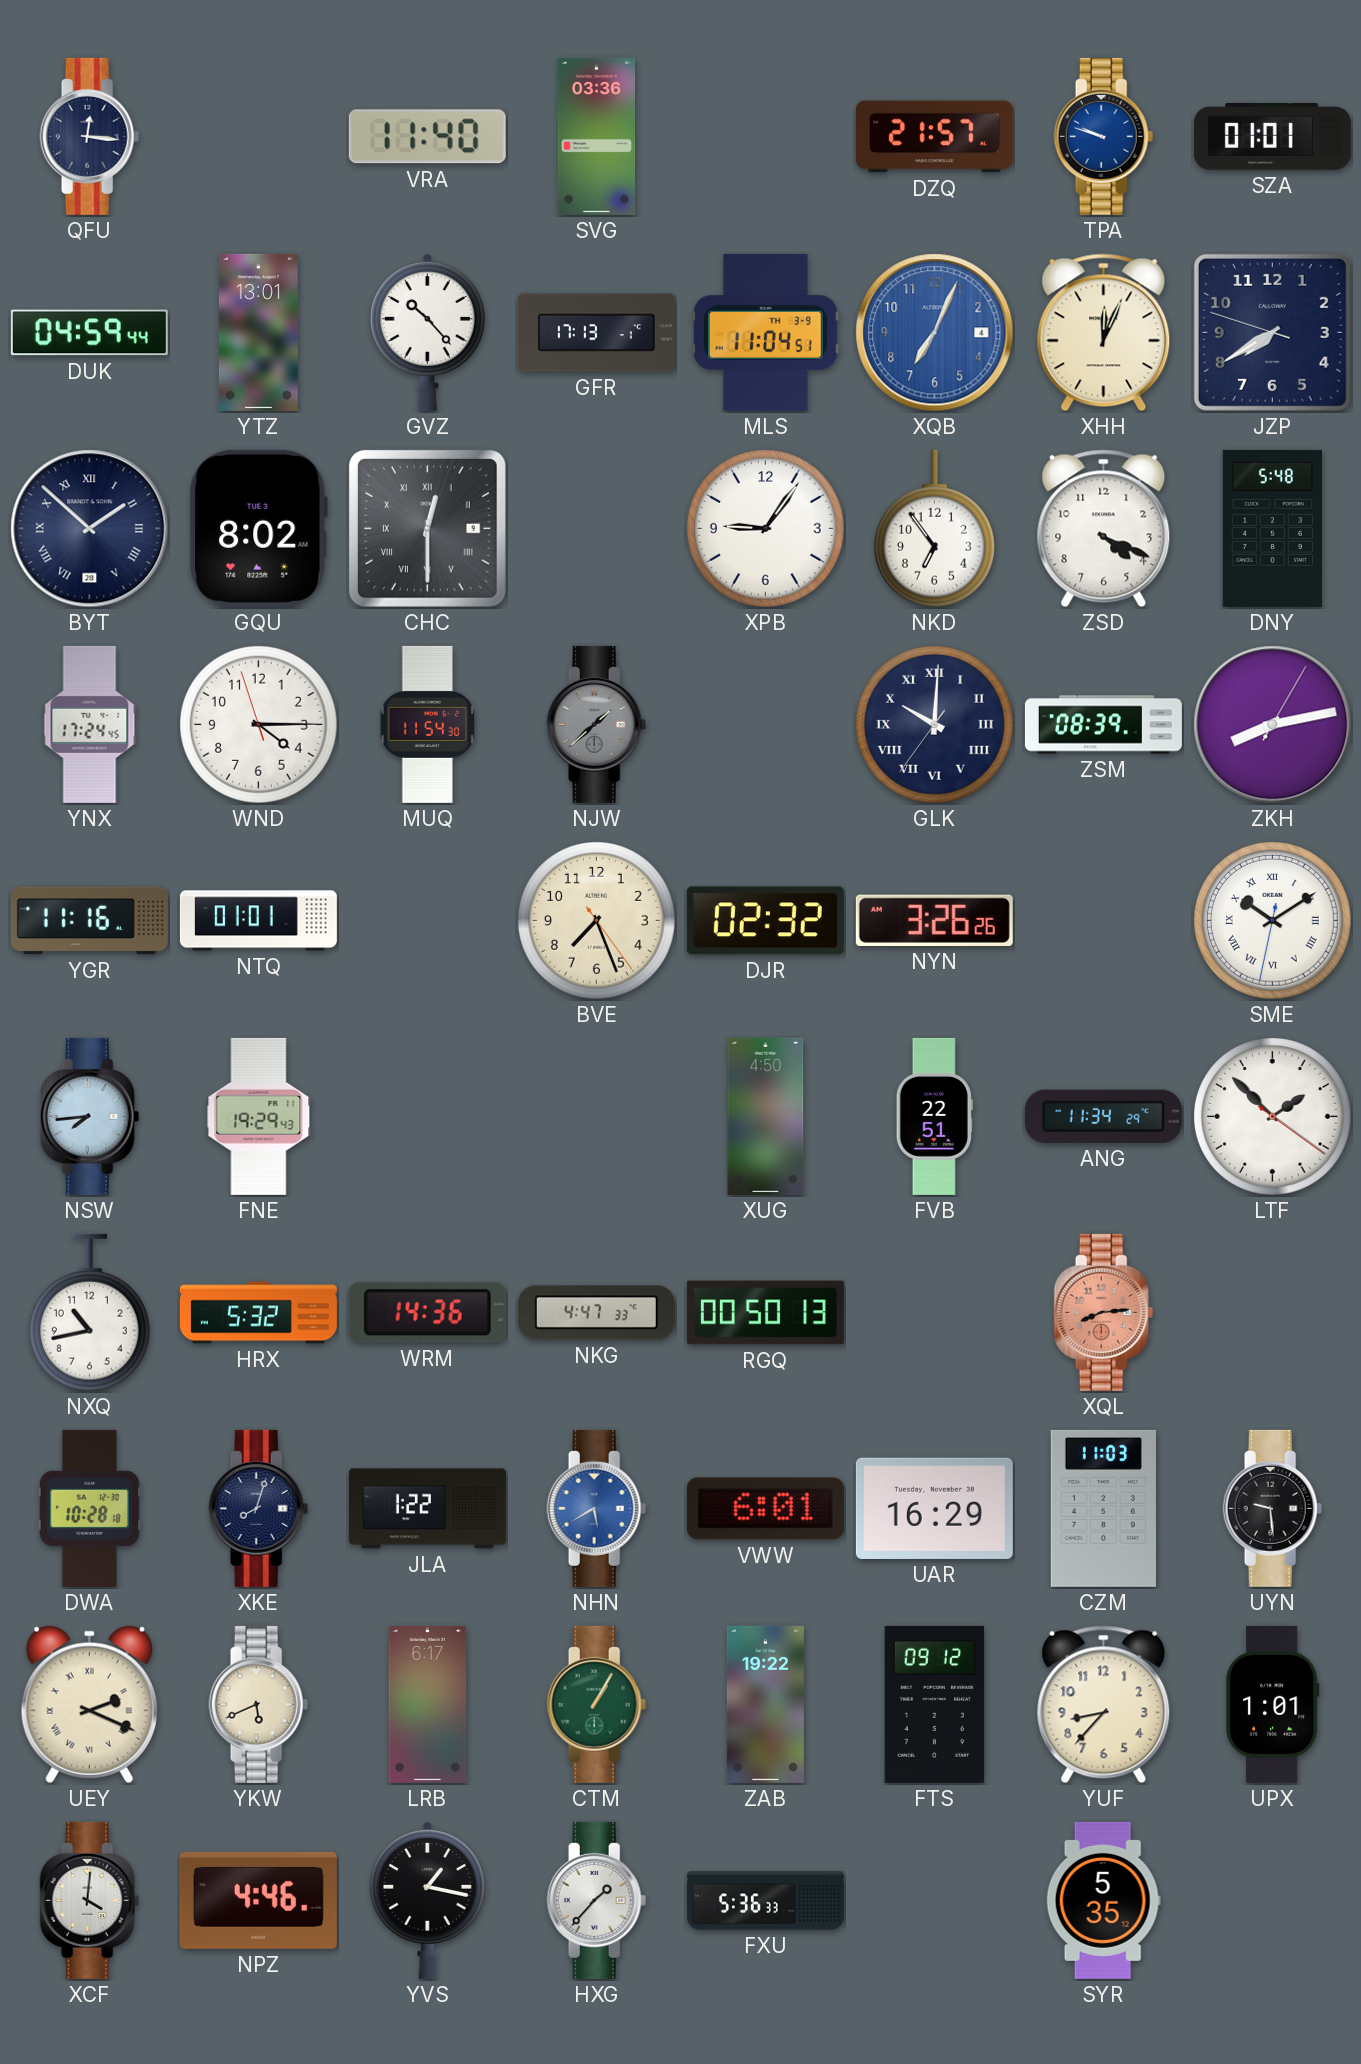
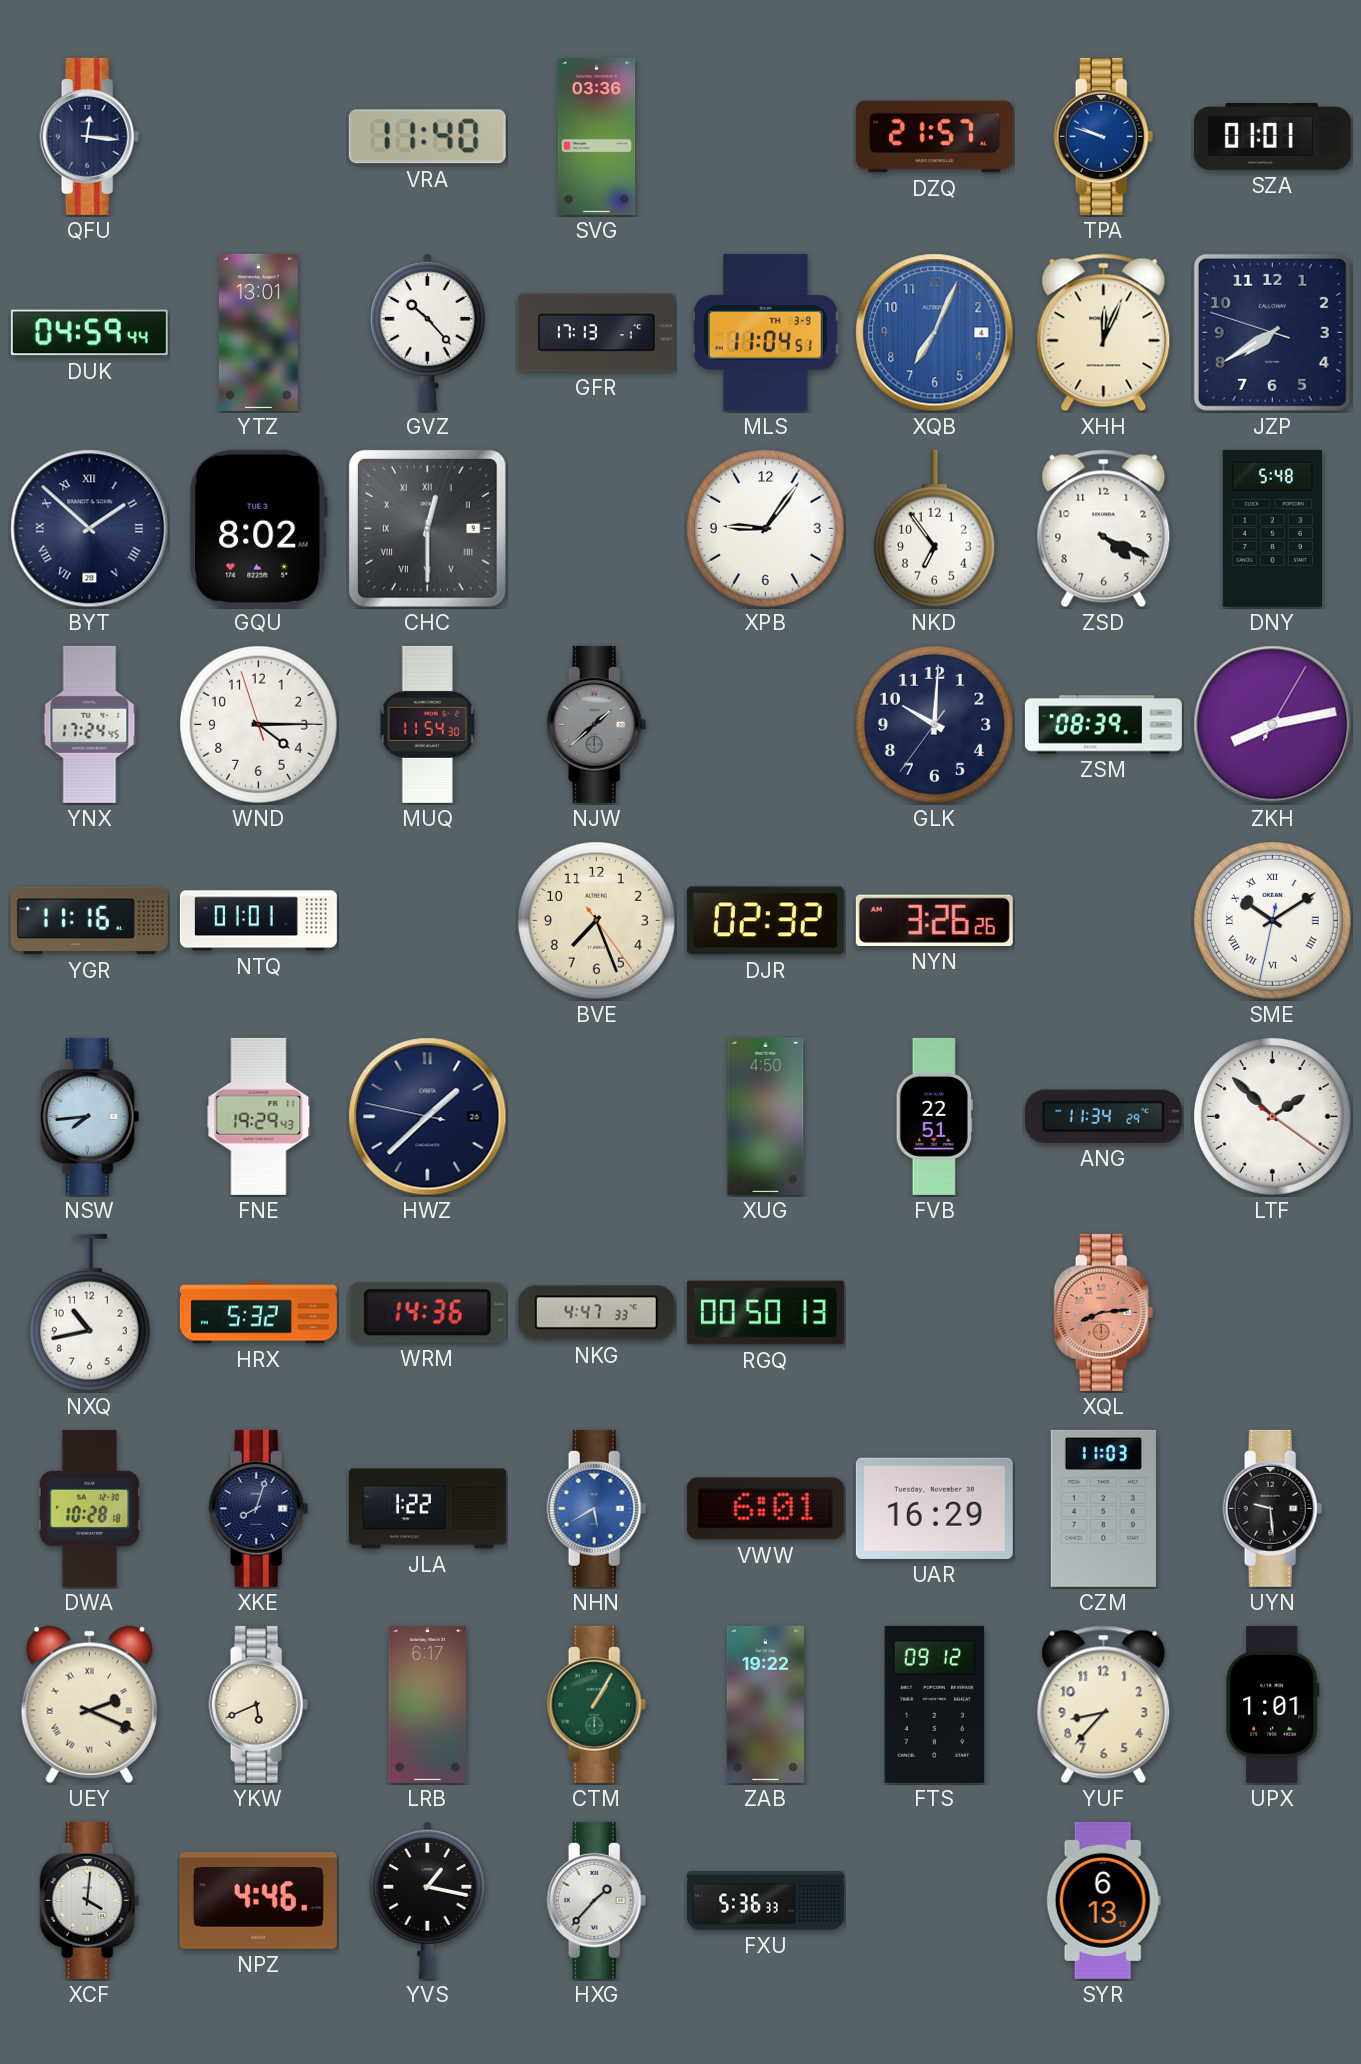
GLK numerals: Roman -> Arabic
HWZ: none -> 1:37
SYR: 5:35 -> 6:13
